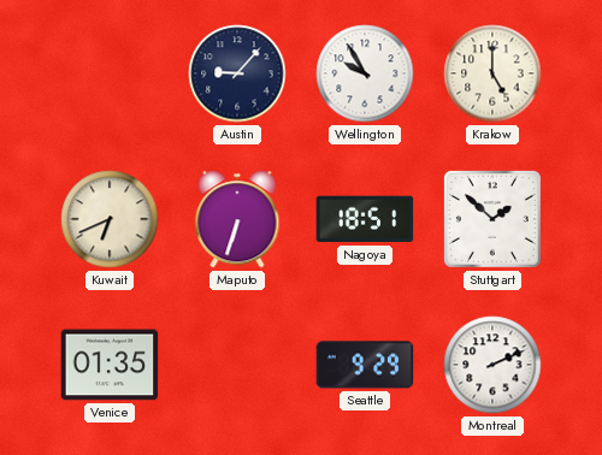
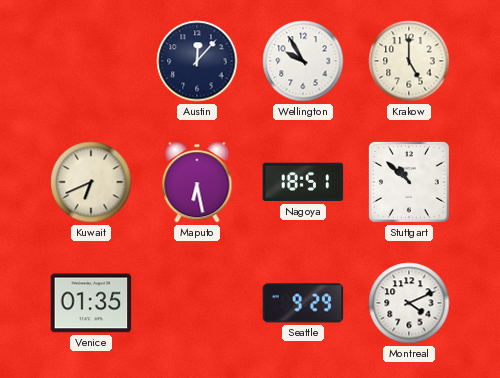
Austin: 9:07 -> 12:07
Maputo: 6:33 -> 6:28
Stuttgart: 1:52 -> 10:52
Montreal: 2:11 -> 4:11
